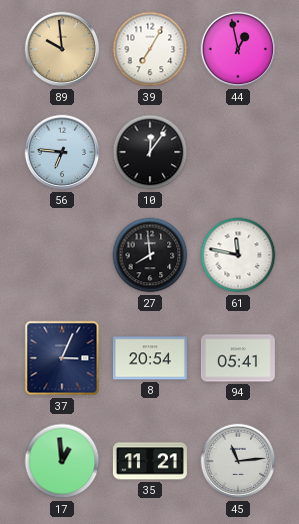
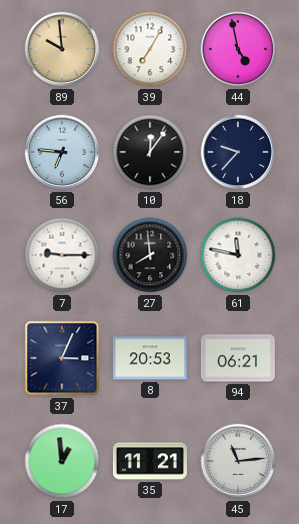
44: 12:58 -> 4:58
18: none -> 9:37
7: none -> 9:15
8: 20:54 -> 20:53
94: 05:41 -> 06:21
